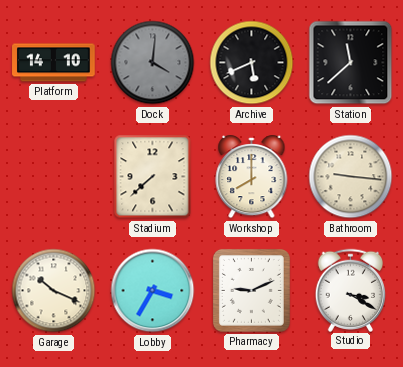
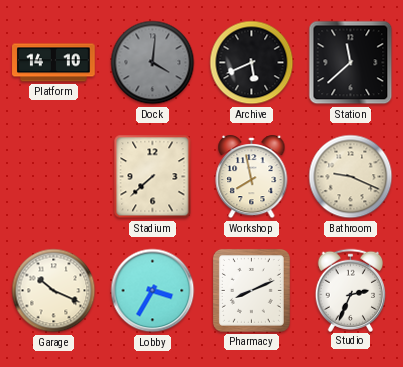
Workshop: 8:00 -> 7:58
Bathroom: 9:16 -> 9:19
Pharmacy: 9:11 -> 8:11
Studio: 3:20 -> 2:34
